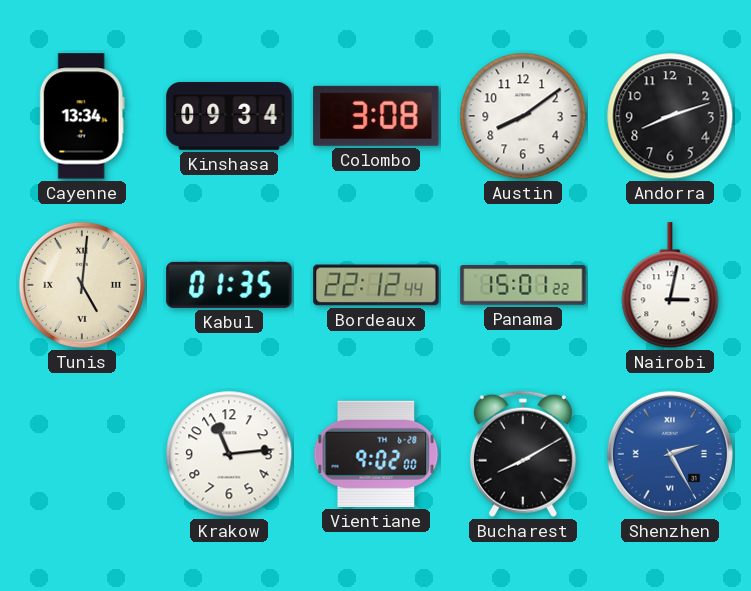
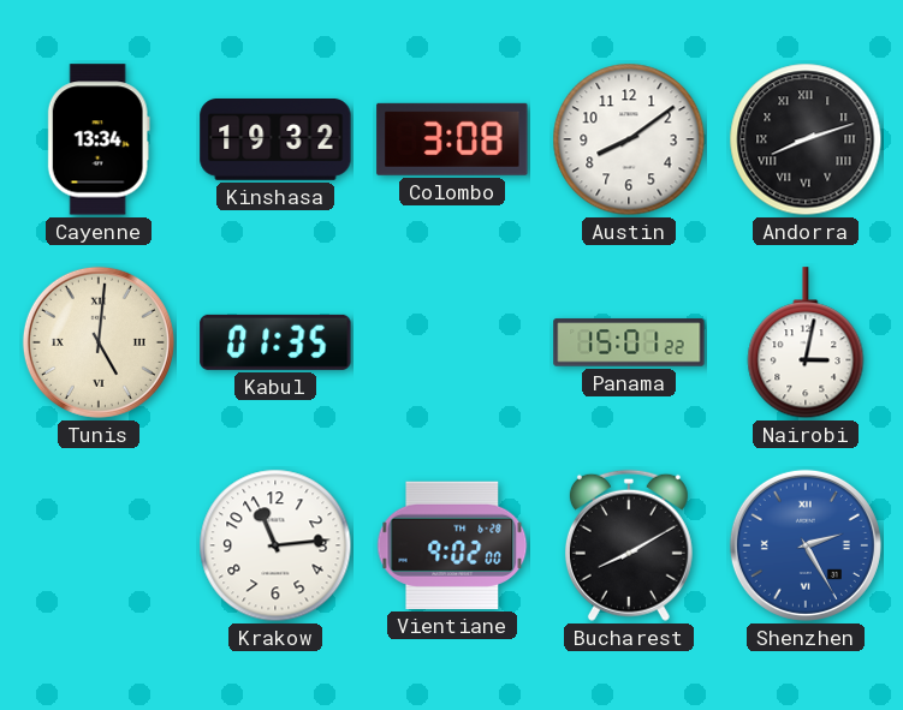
Kinshasa: 09:34 -> 19:32
Andorra numerals: Arabic -> Roman
Bordeaux: 22:12 -> none
